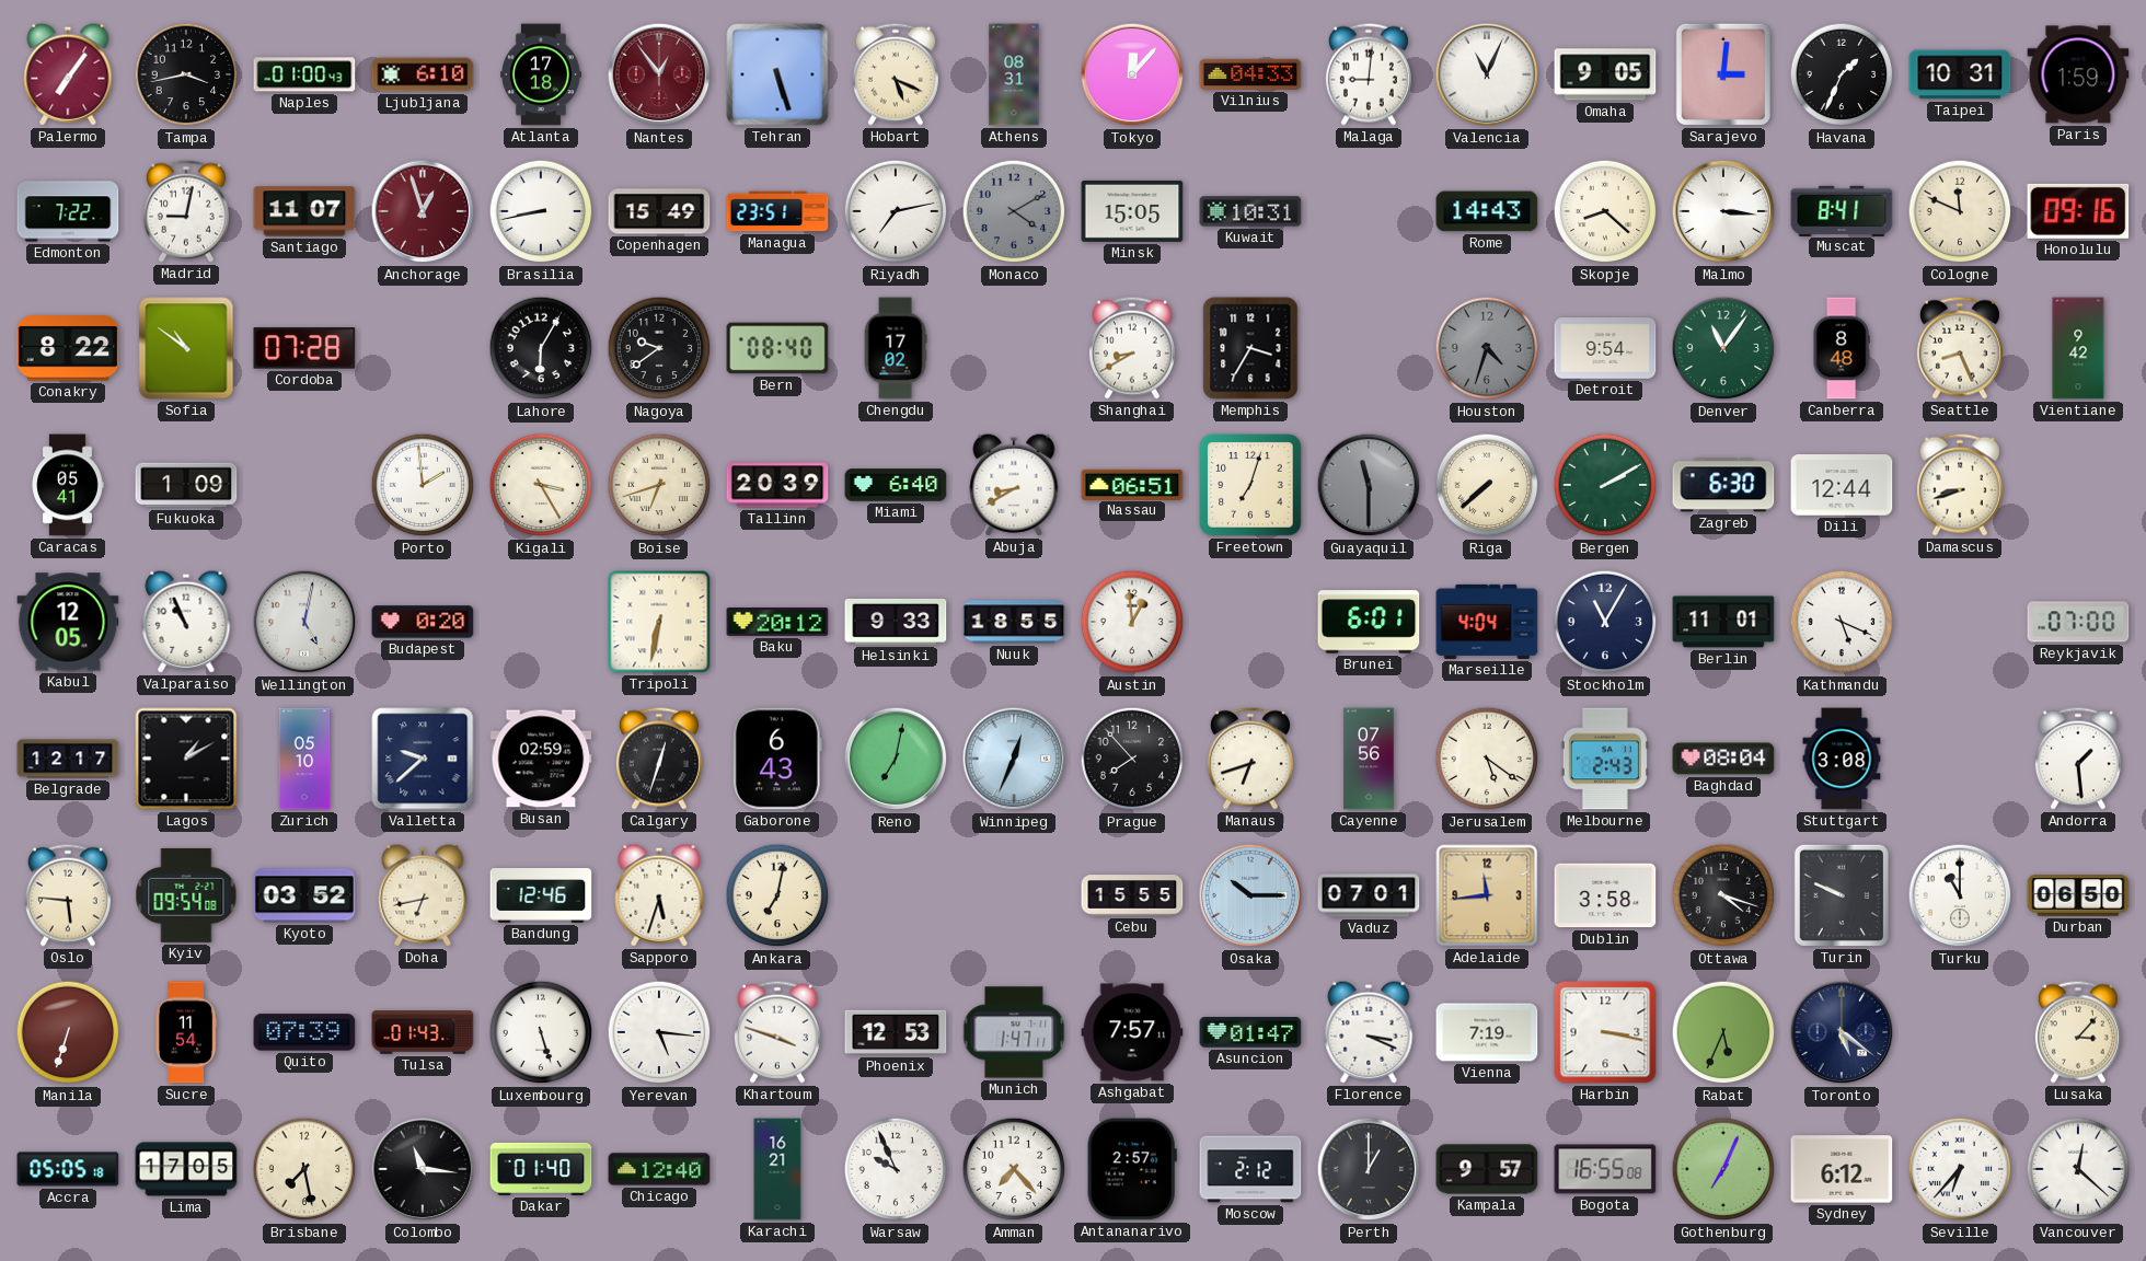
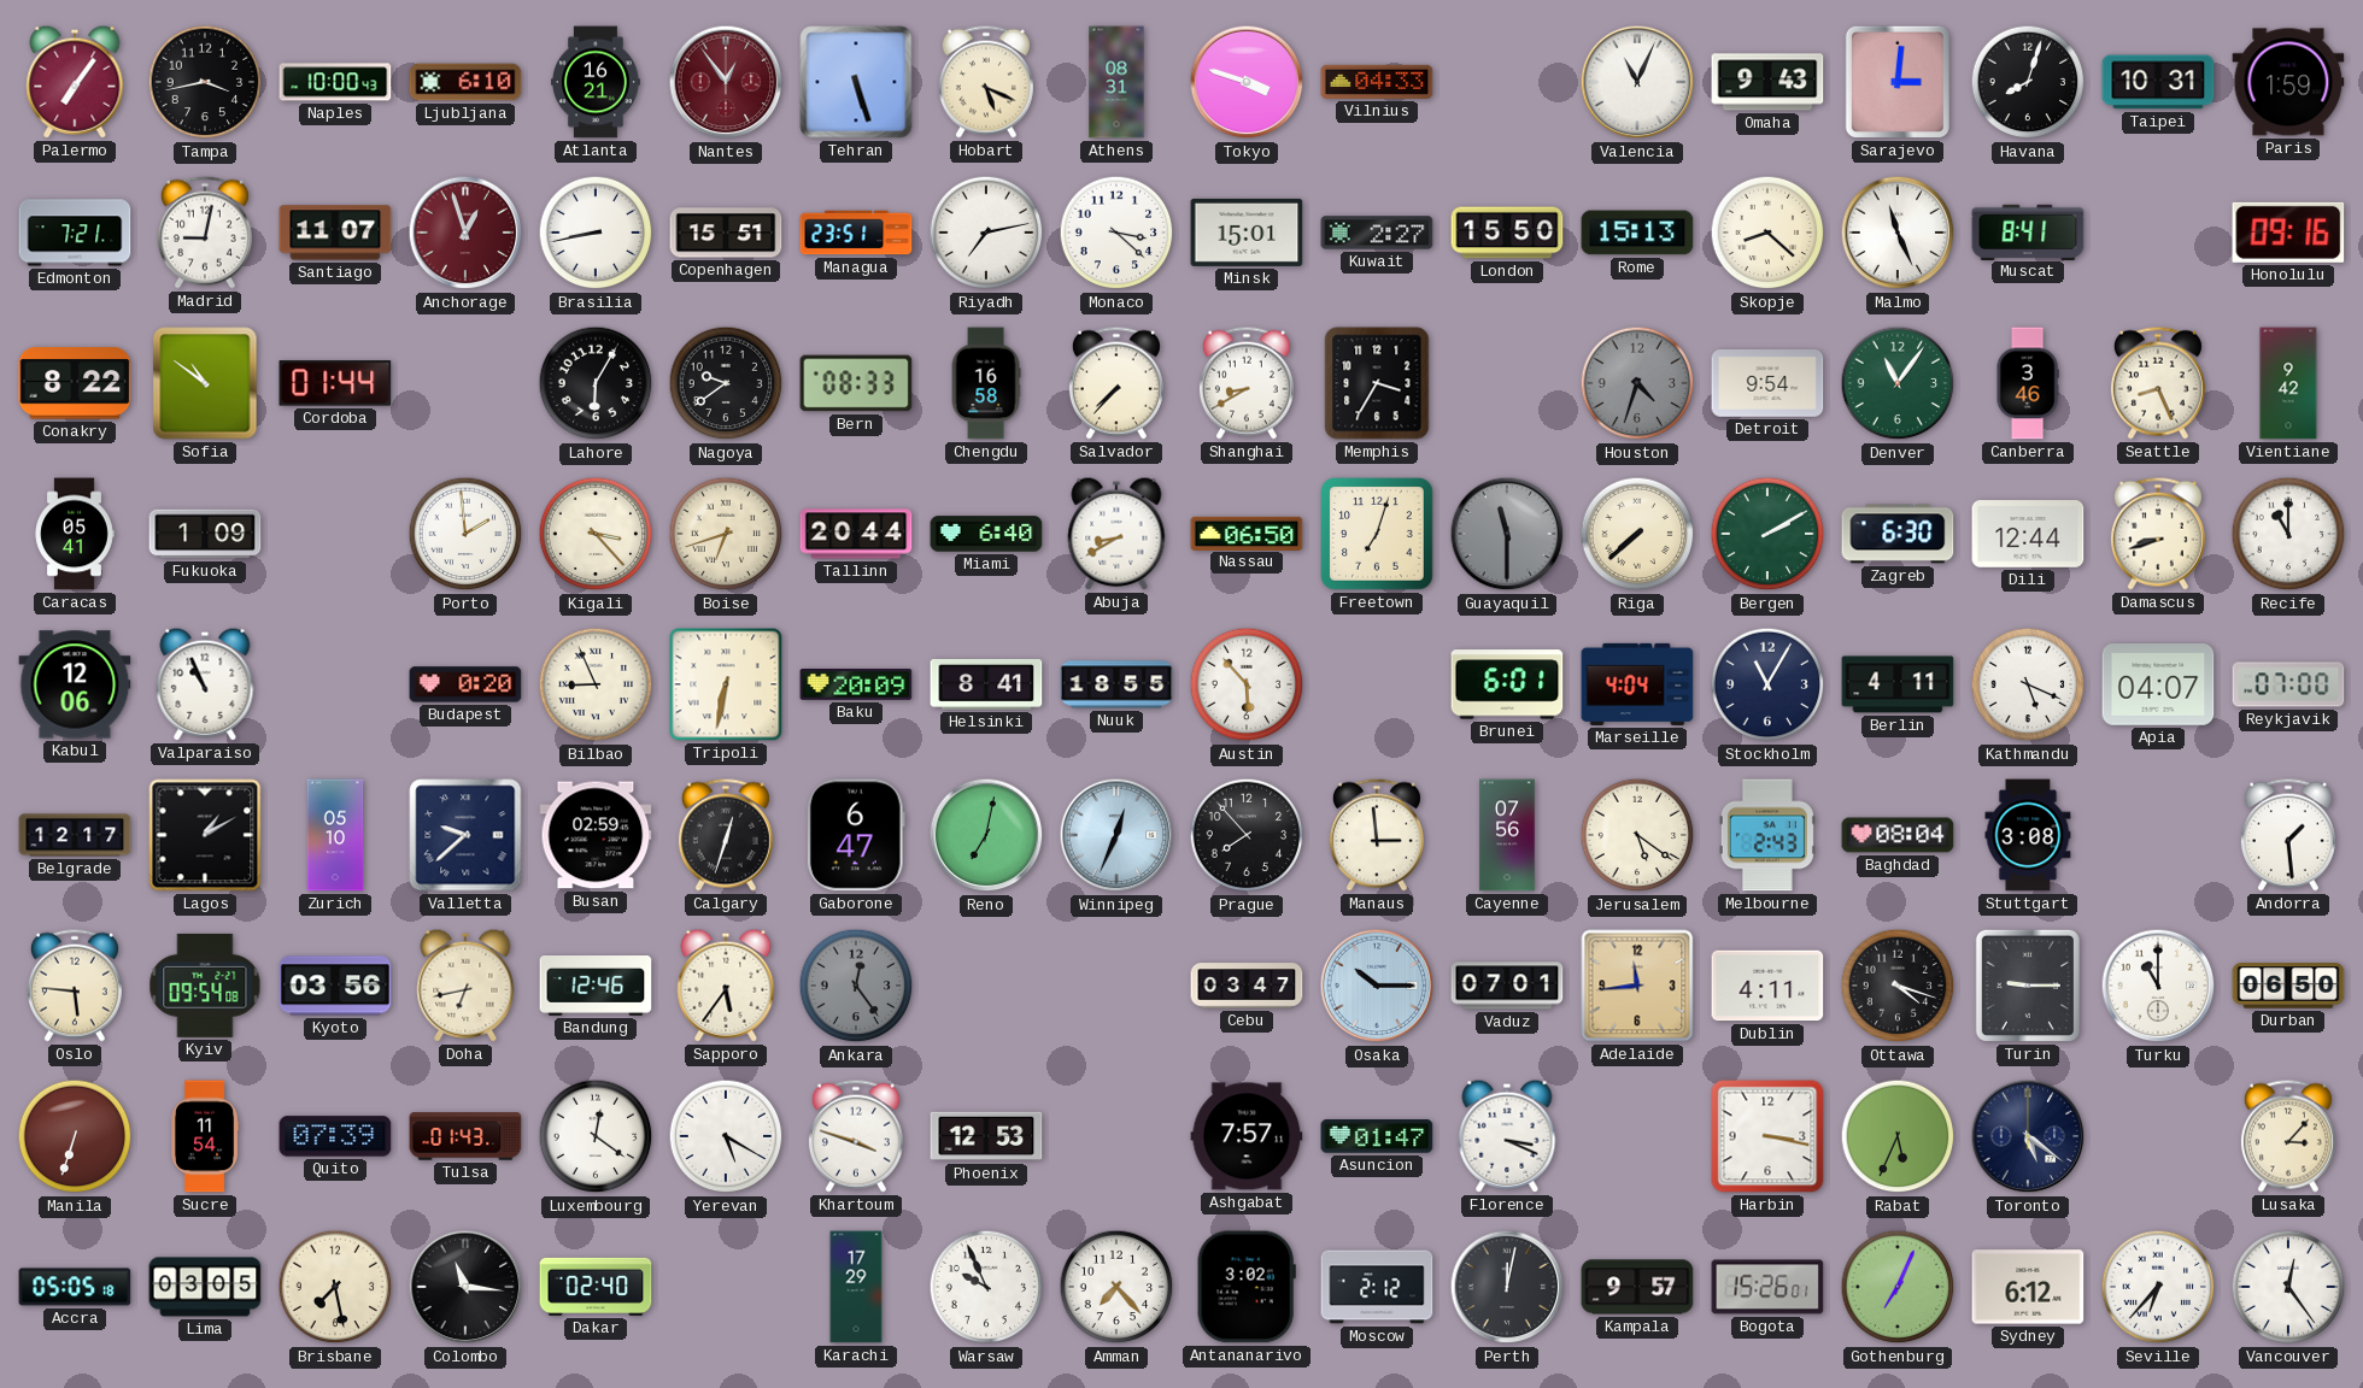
Naples: 01:00 -> 10:00
Atlanta: 17:18 -> 16:21
Tokyo: 12:07 -> 3:48
Malaga: 9:01 -> none
Omaha: 9:05 -> 9:43
Havana: 1:34 -> 8:03
Edmonton: 7:22 -> 7:21
Copenhagen: 15:49 -> 15:51
Monaco: 4:10 -> 3:22
Monaco dial: grey -> white
Minsk: 15:05 -> 15:01
Kuwait: 10:31 -> 2:27
London: none -> 15:50
Rome: 14:43 -> 15:13
Malmo: 3:16 -> 11:26
Cologne: 11:49 -> none
Cordoba: 07:28 -> 01:44
Bern: 08:40 -> 08:33
Chengdu: 17:02 -> 16:58
Salvador: none -> 7:37
Canberra: 8:48 -> 3:46
Kigali: 3:25 -> 3:23
Tallinn: 20:39 -> 20:44
Nassau: 06:51 -> 06:50
Recife: none -> 11:00
Kabul: 12:05 -> 12:06
Wellington: 5:02 -> none
Bilbao: none -> 8:56
Baku: 20:12 -> 20:09
Helsinki: 9:33 -> 8:41
Austin: 12:59 -> 5:53
Berlin: 11:01 -> 4:11
Apia: none -> 04:07
Gaborone: 6:43 -> 6:47
Manaus: 6:42 -> 2:59
Kyoto: 03:52 -> 03:56
Sapporo: 5:33 -> 5:36
Ankara: 7:02 -> 12:24
Ankara dial: cream -> grey
Cebu: 15:55 -> 03:47
Dublin: 3:58 -> 4:11
Turin: 9:49 -> 9:15
Luxembourg: 5:27 -> 12:21
Yerevan: 5:16 -> 5:20
Munich: 1:47 -> none
Vienna: 7:19 -> none
Lima: 17:05 -> 03:05
Dakar: 01:40 -> 02:40
Chicago: 12:40 -> none
Karachi: 16:21 -> 17:29
Antananarivo: 2:57 -> 3:02
Perth: 1:00 -> 12:02
Bogota: 16:55 -> 15:26
Vancouver: 12:22 -> 12:24
